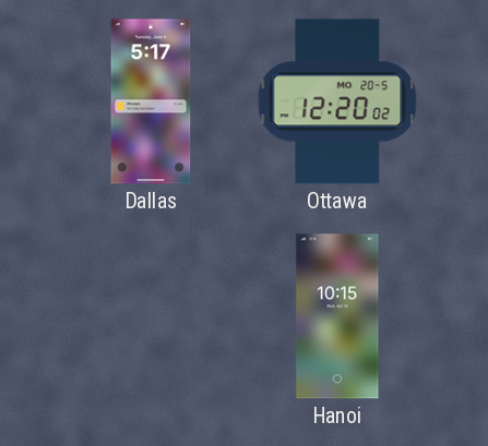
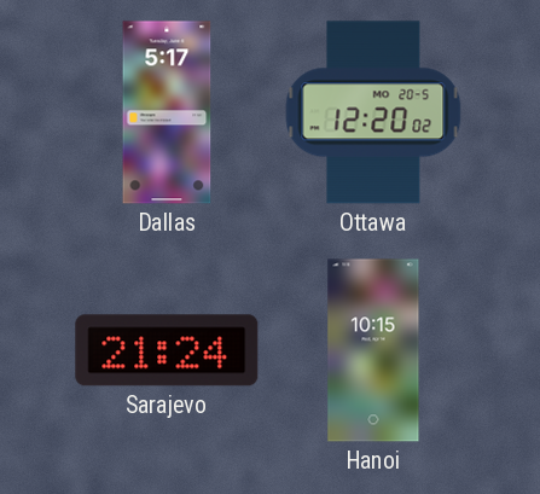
Sarajevo: none -> 21:24
